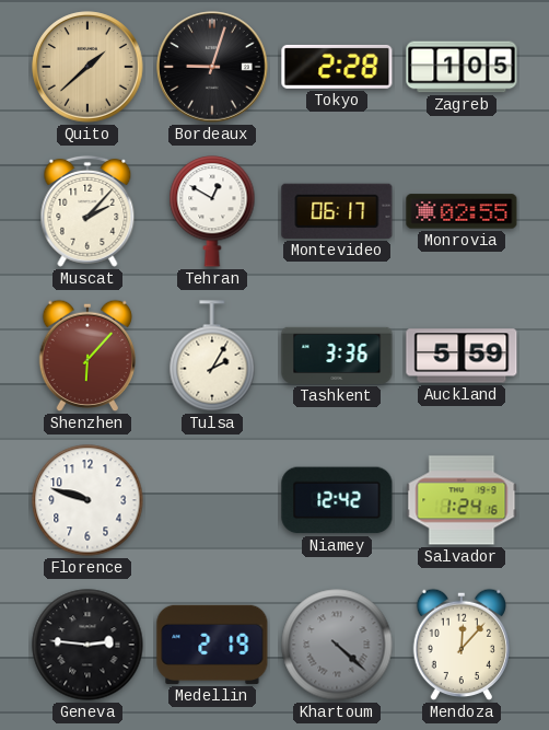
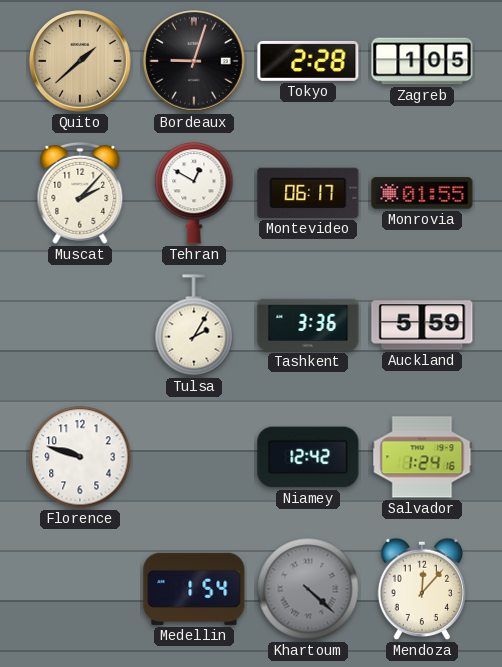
Monrovia: 02:55 -> 01:55
Shenzhen: 6:07 -> none
Geneva: 2:46 -> none
Medellin: 2:19 -> 1:54
